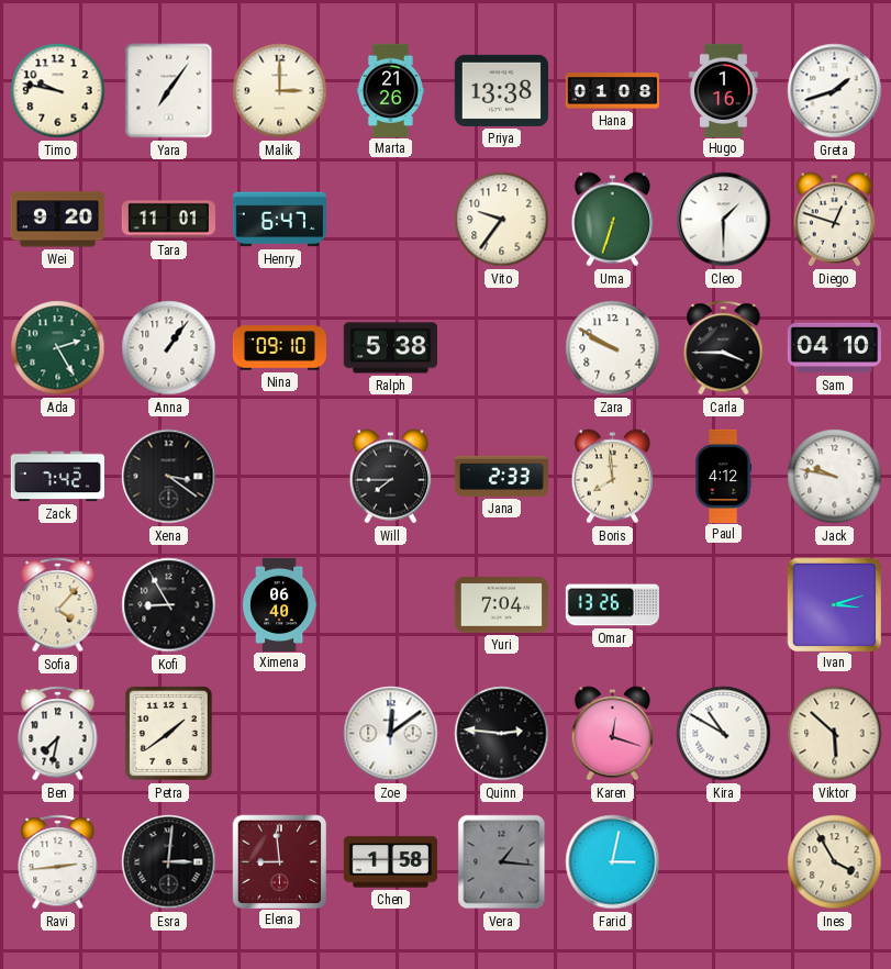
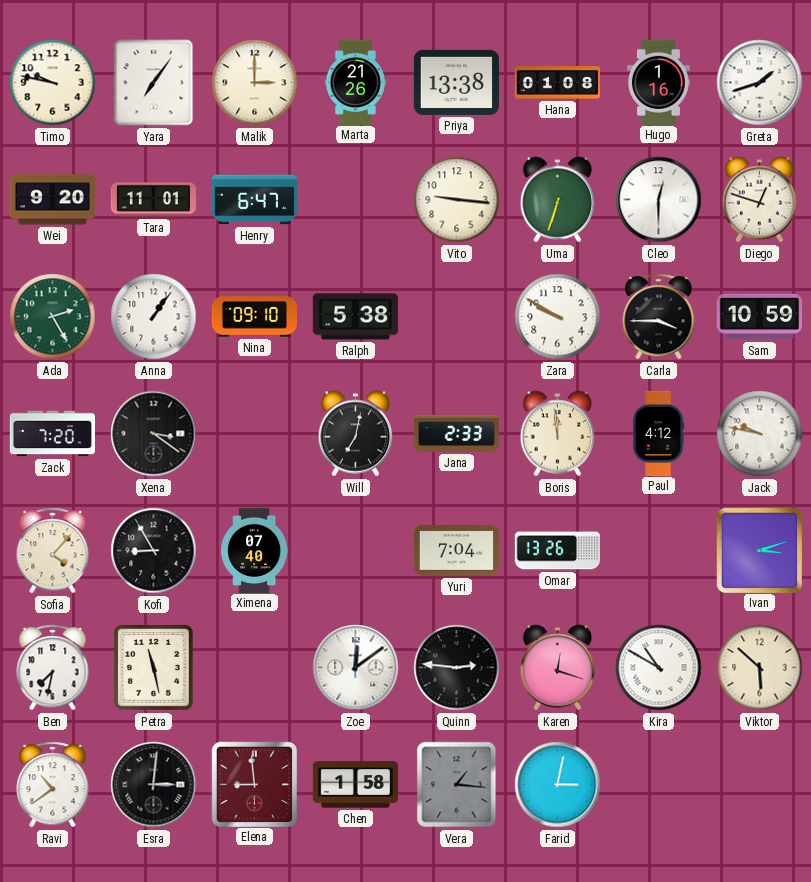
Vito: 9:36 -> 9:16
Cleo: 1:30 -> 12:30
Sam: 04:10 -> 10:59
Zack: 7:42 -> 7:20
Will: 7:45 -> 7:02
Boris: 7:59 -> 11:59
Ximena: 06:40 -> 07:40
Petra: 1:39 -> 11:28
Ravi: 2:44 -> 10:39
Ines: 3:55 -> none
